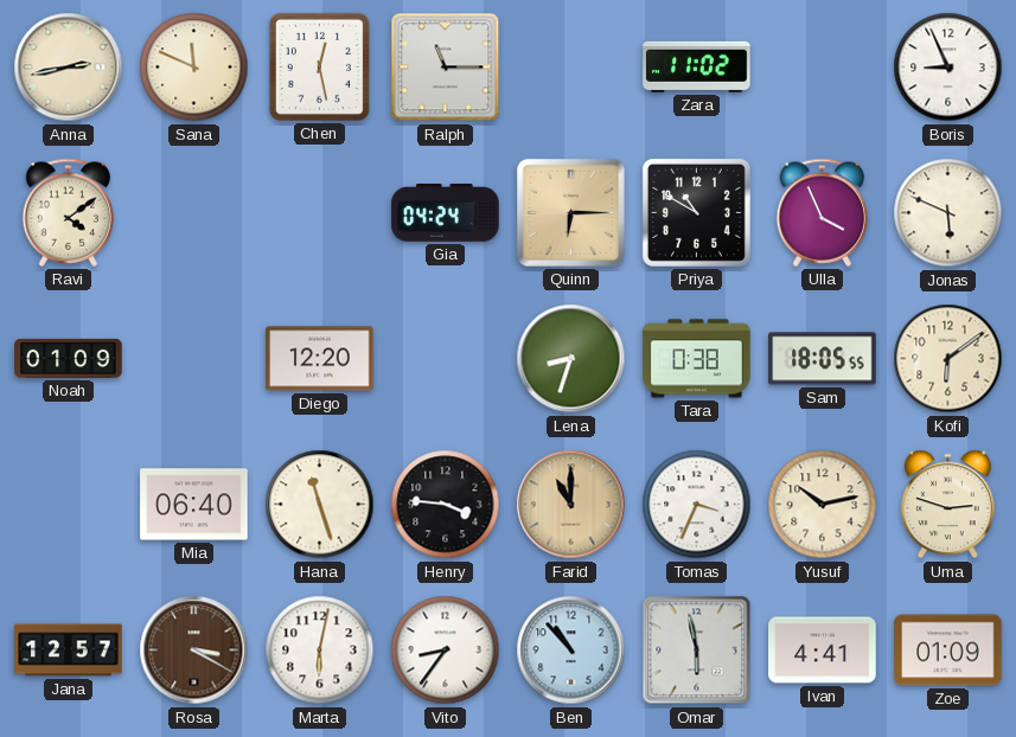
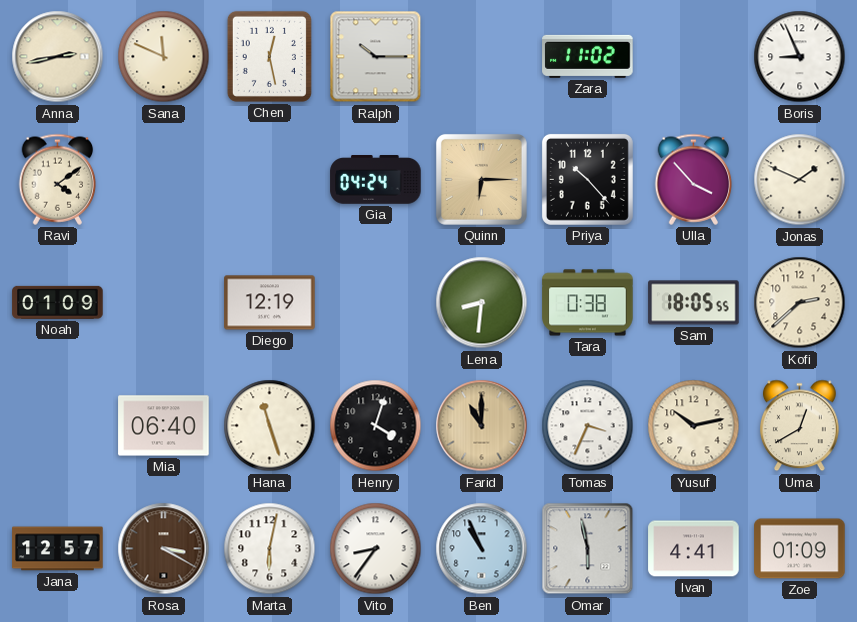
Ralph: 11:15 -> 10:15
Priya: 10:50 -> 10:23
Ulla: 3:56 -> 3:53
Jonas: 5:49 -> 1:49
Diego: 12:20 -> 12:19
Lena: 8:33 -> 8:31
Kofi: 6:09 -> 2:38
Henry: 3:46 -> 4:03
Uma: 2:48 -> 12:40
Ben: 10:53 -> 10:56
